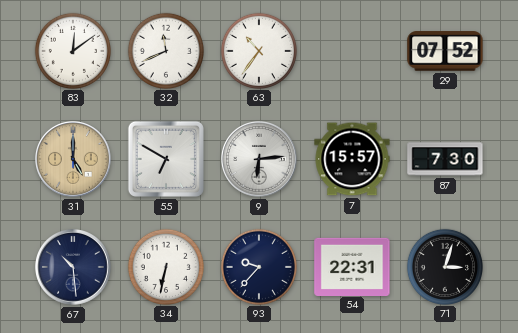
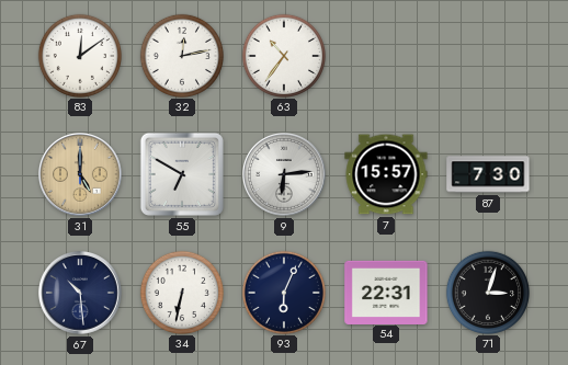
32: 11:41 -> 12:13
29: 07:52 -> none
93: 9:37 -> 6:04
